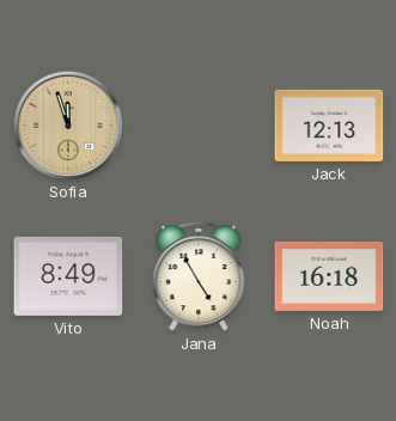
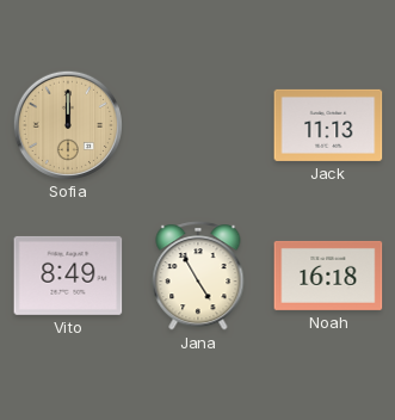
Sofia: 11:57 -> 12:00
Jack: 12:13 -> 11:13
